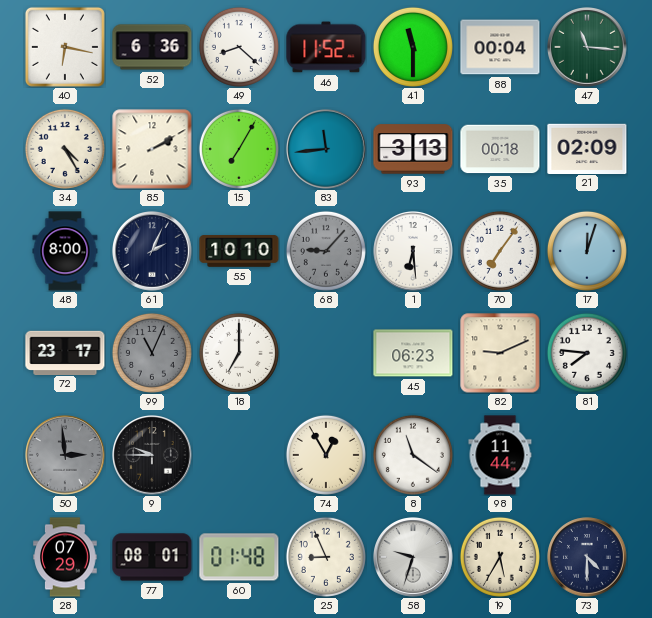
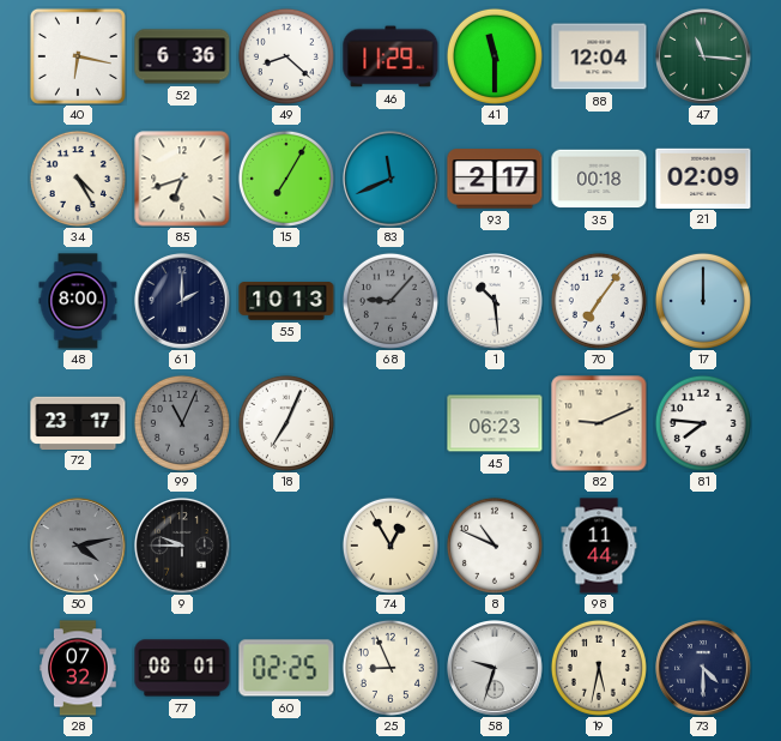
46: 11:52 -> 11:29
88: 00:04 -> 12:04
85: 2:10 -> 6:42
83: 11:44 -> 11:41
93: 3:13 -> 2:17
61: 2:04 -> 2:00
55: 10:10 -> 10:13
1: 6:29 -> 10:29
17: 12:03 -> 12:00
18: 7:00 -> 7:04
50: 2:59 -> 4:13
8: 11:21 -> 10:49
28: 07:29 -> 07:32
60: 01:48 -> 02:25
19: 5:35 -> 5:32
